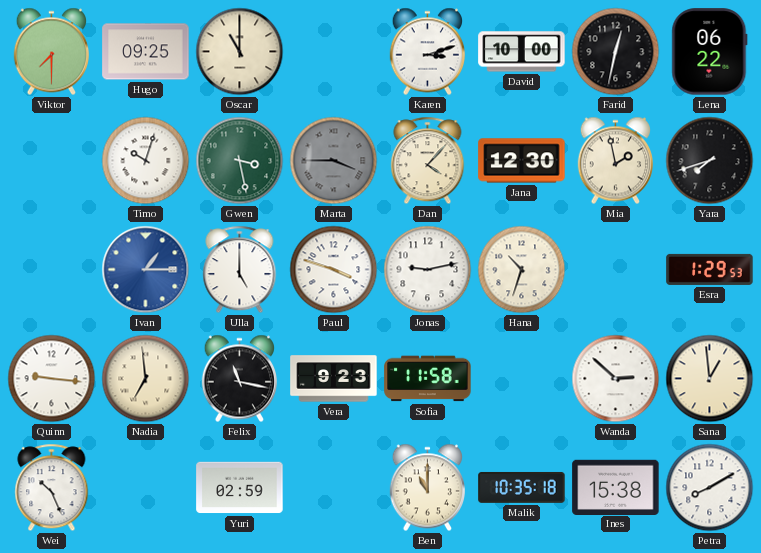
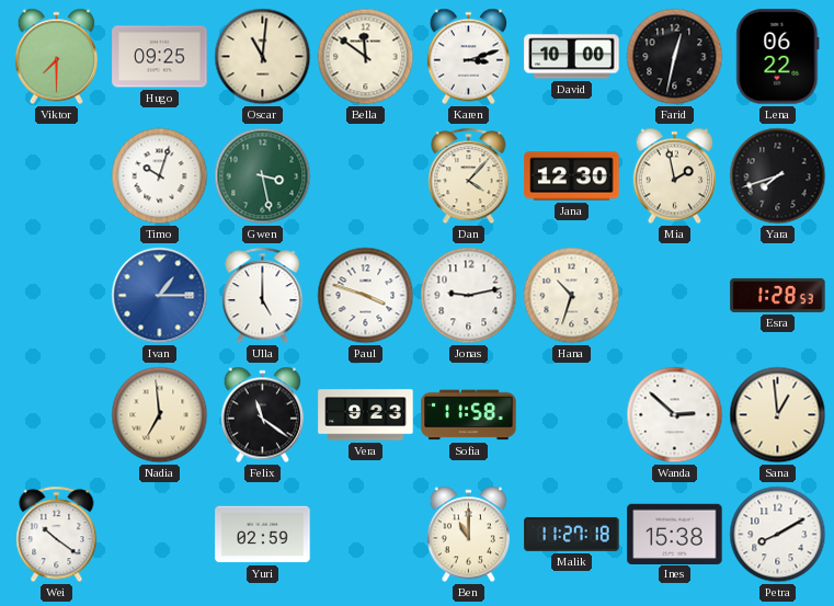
Oscar: 11:00 -> 11:01
Bella: none -> 11:51
Marta: 3:45 -> none
Esra: 1:29 -> 1:28
Quinn: 9:16 -> none
Felix: 11:17 -> 11:21
Wei: 10:26 -> 10:21
Malik: 10:35 -> 11:27
